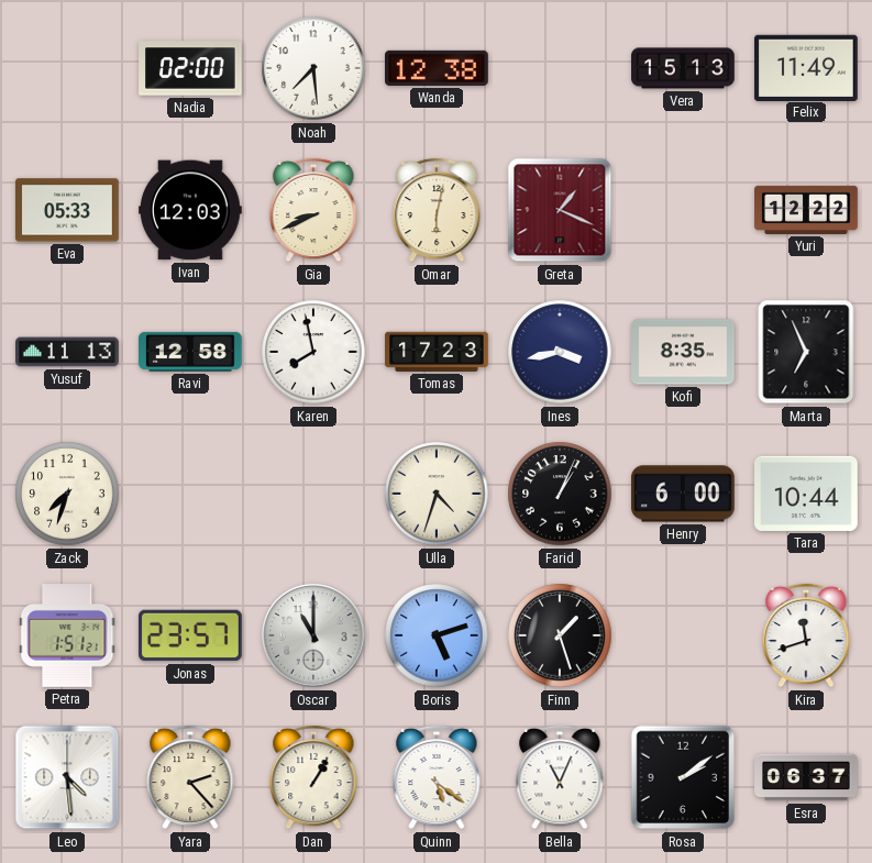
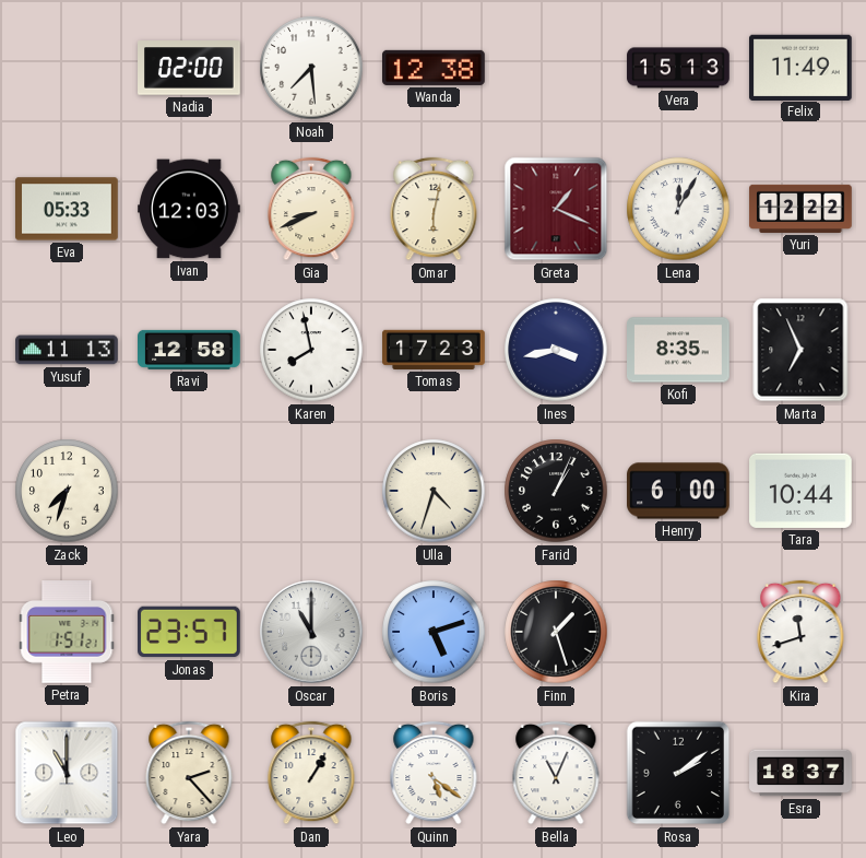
Lena: none -> 12:05
Leo: 4:29 -> 11:00
Esra: 06:37 -> 18:37
